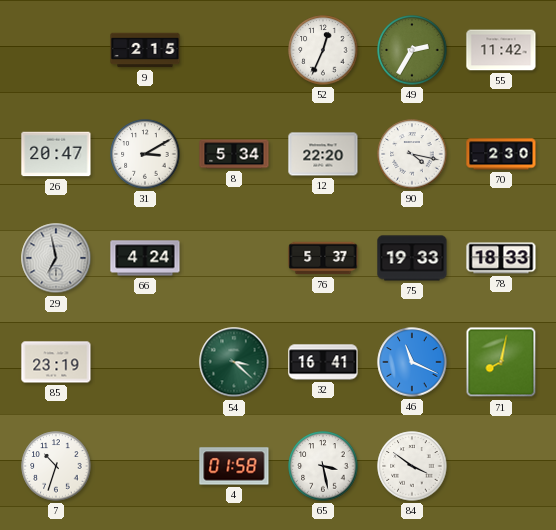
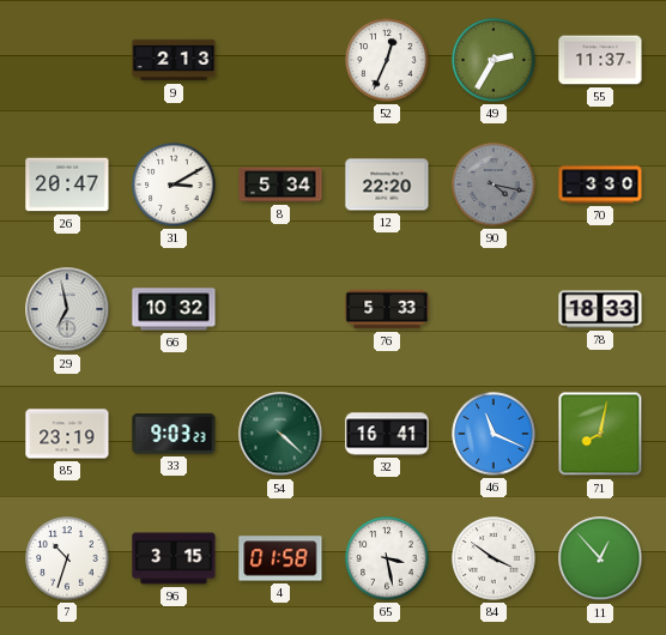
9: 2:15 -> 2:13
55: 11:42 -> 11:37
90 dial: white -> grey
70: 2:30 -> 3:30
66: 4:24 -> 10:32
76: 5:37 -> 5:33
75: 19:33 -> none
33: none -> 9:03
54: 3:22 -> 4:22
96: none -> 3:15
11: none -> 12:53
